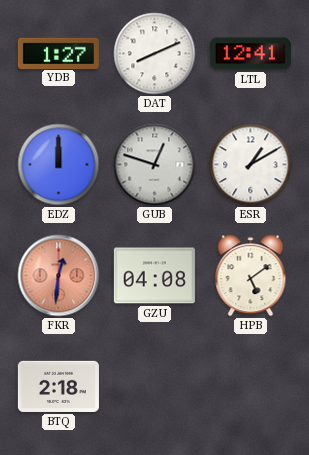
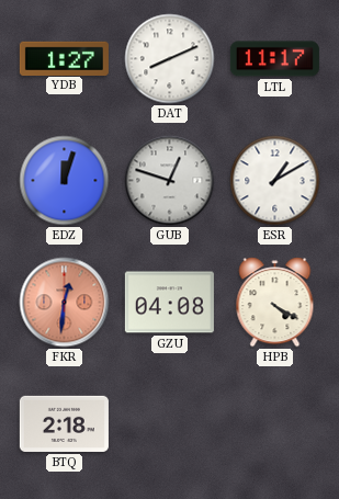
LTL: 12:41 -> 11:17
EDZ: 12:00 -> 12:03
HPB: 5:09 -> 4:20
